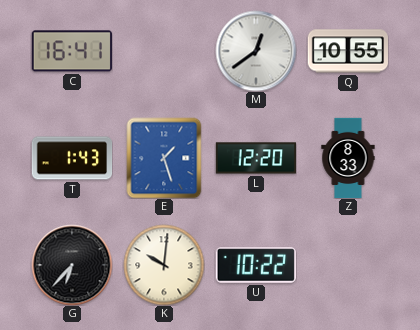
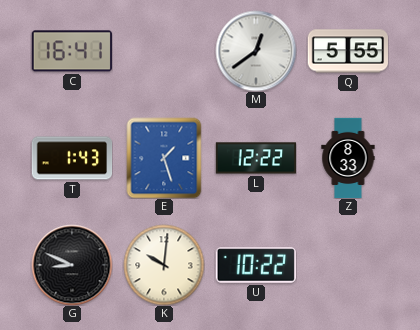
Q: 10:55 -> 5:55
L: 12:20 -> 12:22
G: 6:37 -> 8:49
